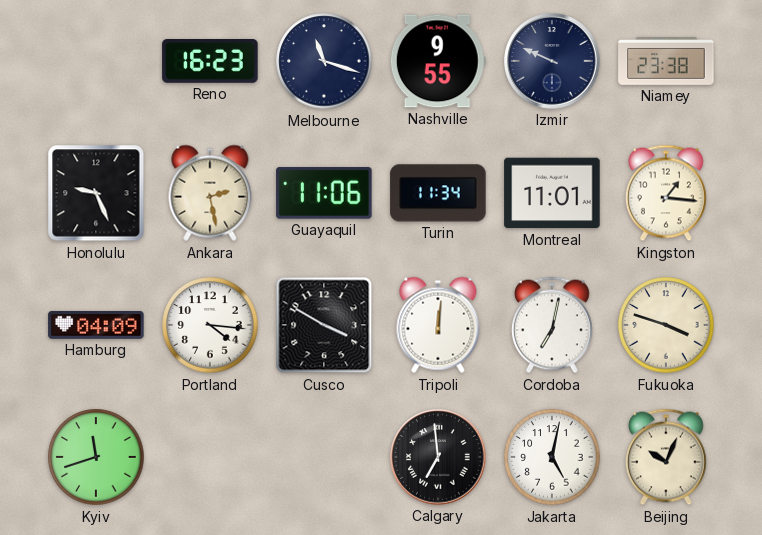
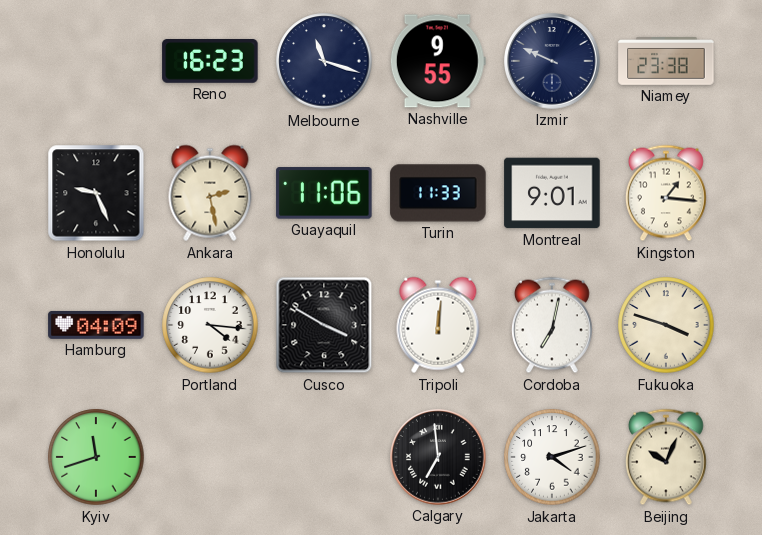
Turin: 11:34 -> 11:33
Montreal: 11:01 -> 9:01
Jakarta: 5:02 -> 4:12
